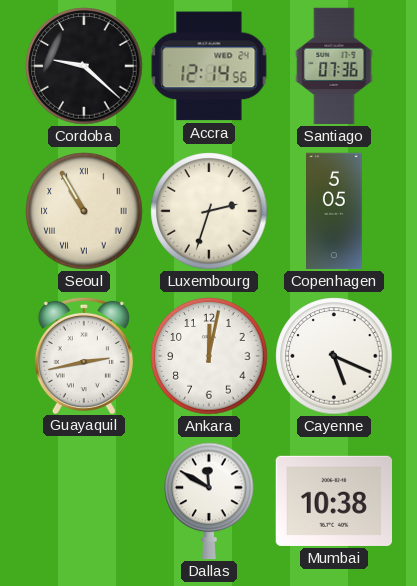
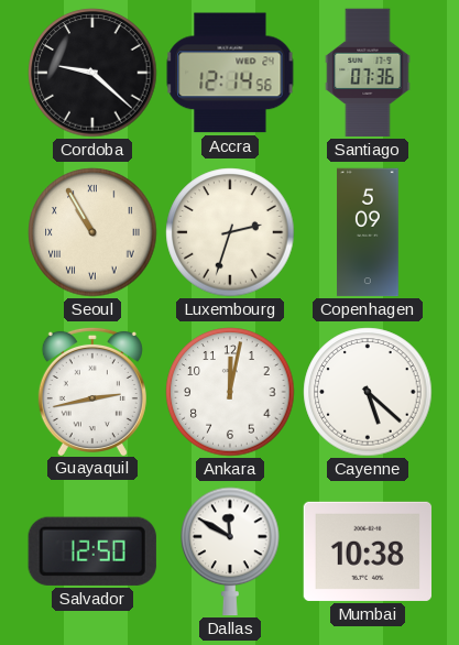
Copenhagen: 5:05 -> 5:09
Cayenne: 5:19 -> 5:22
Salvador: none -> 12:50
